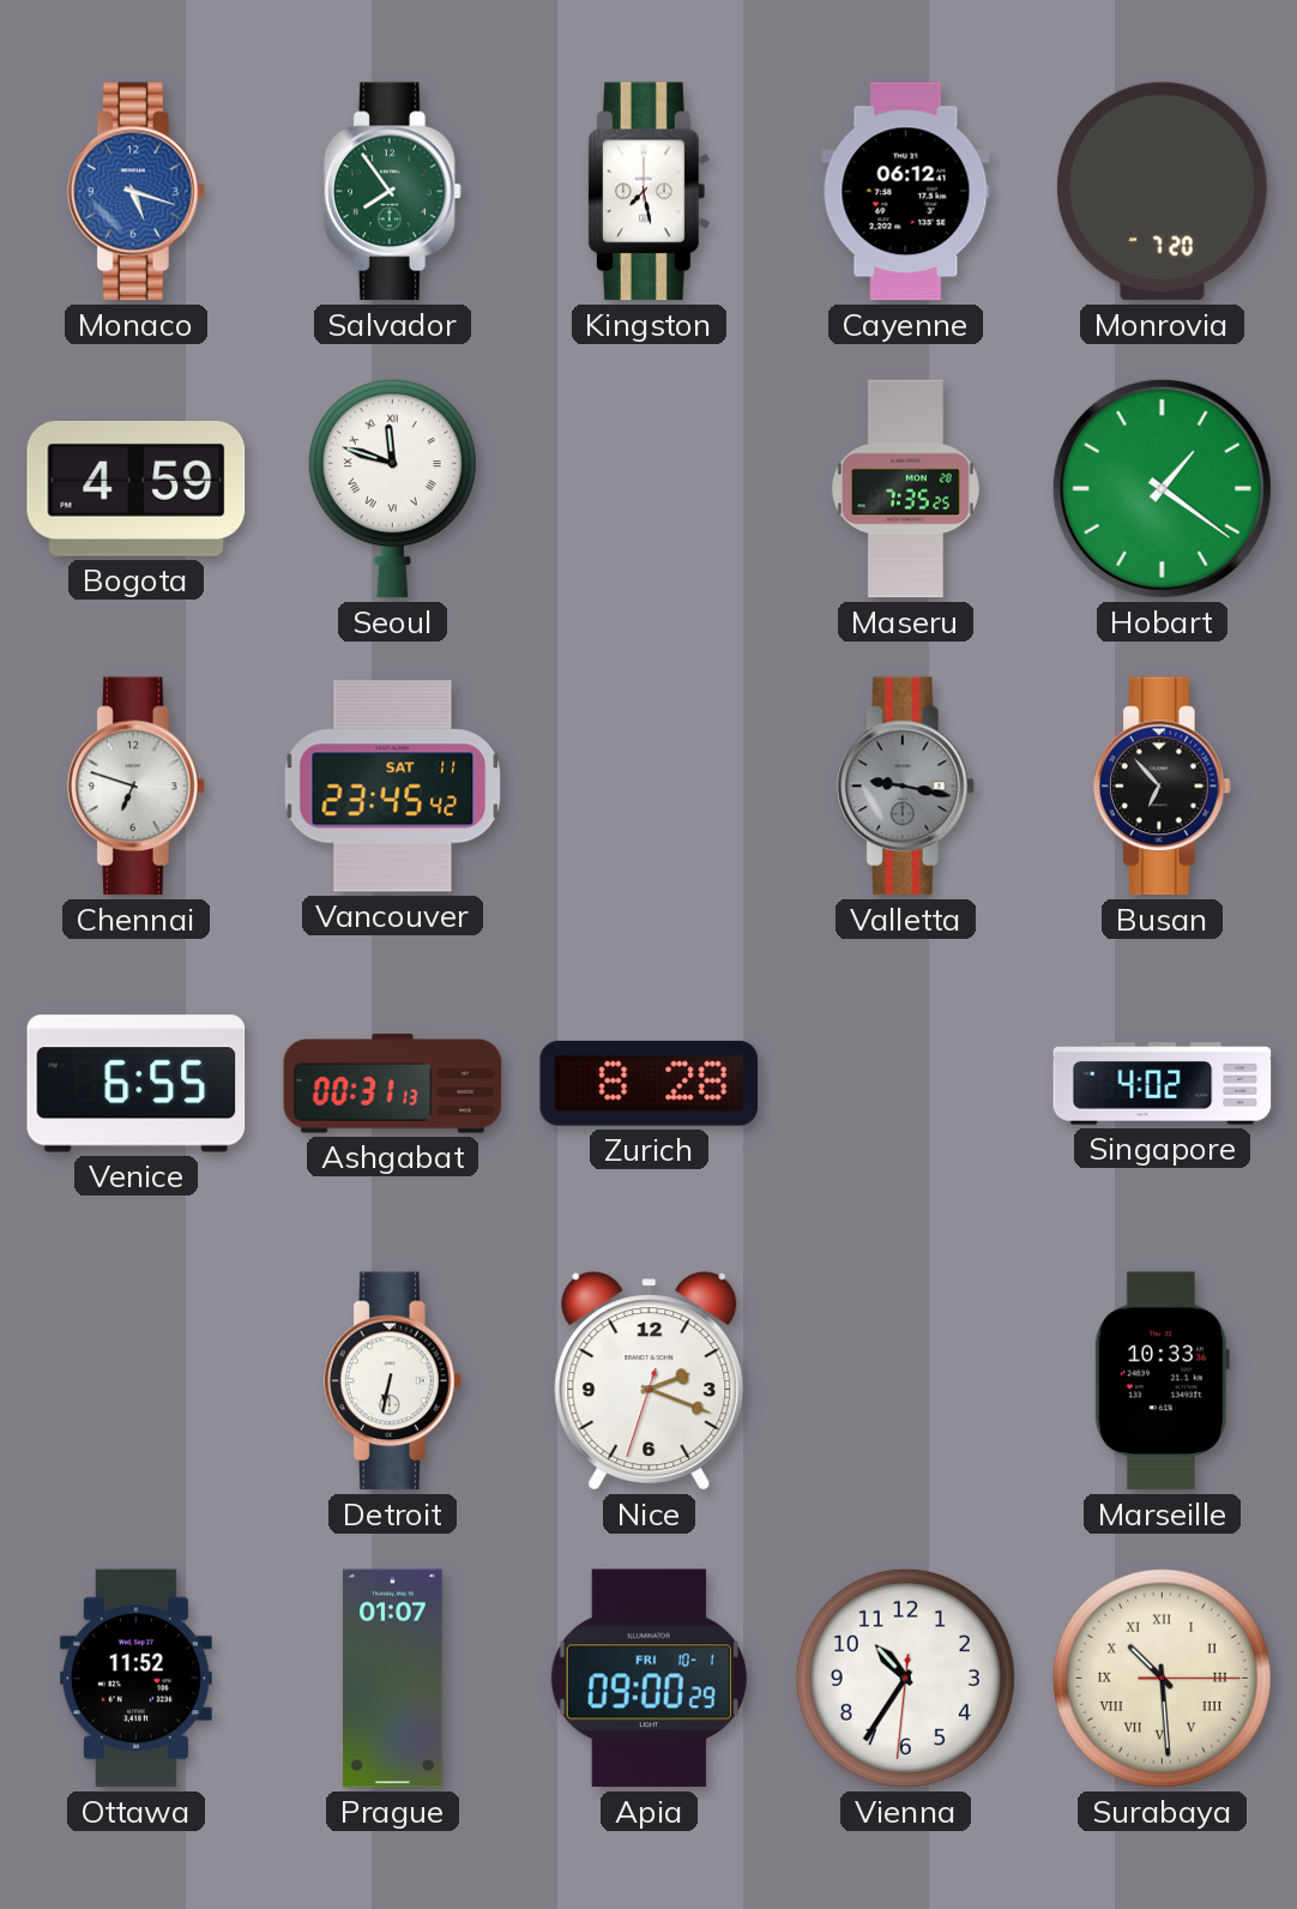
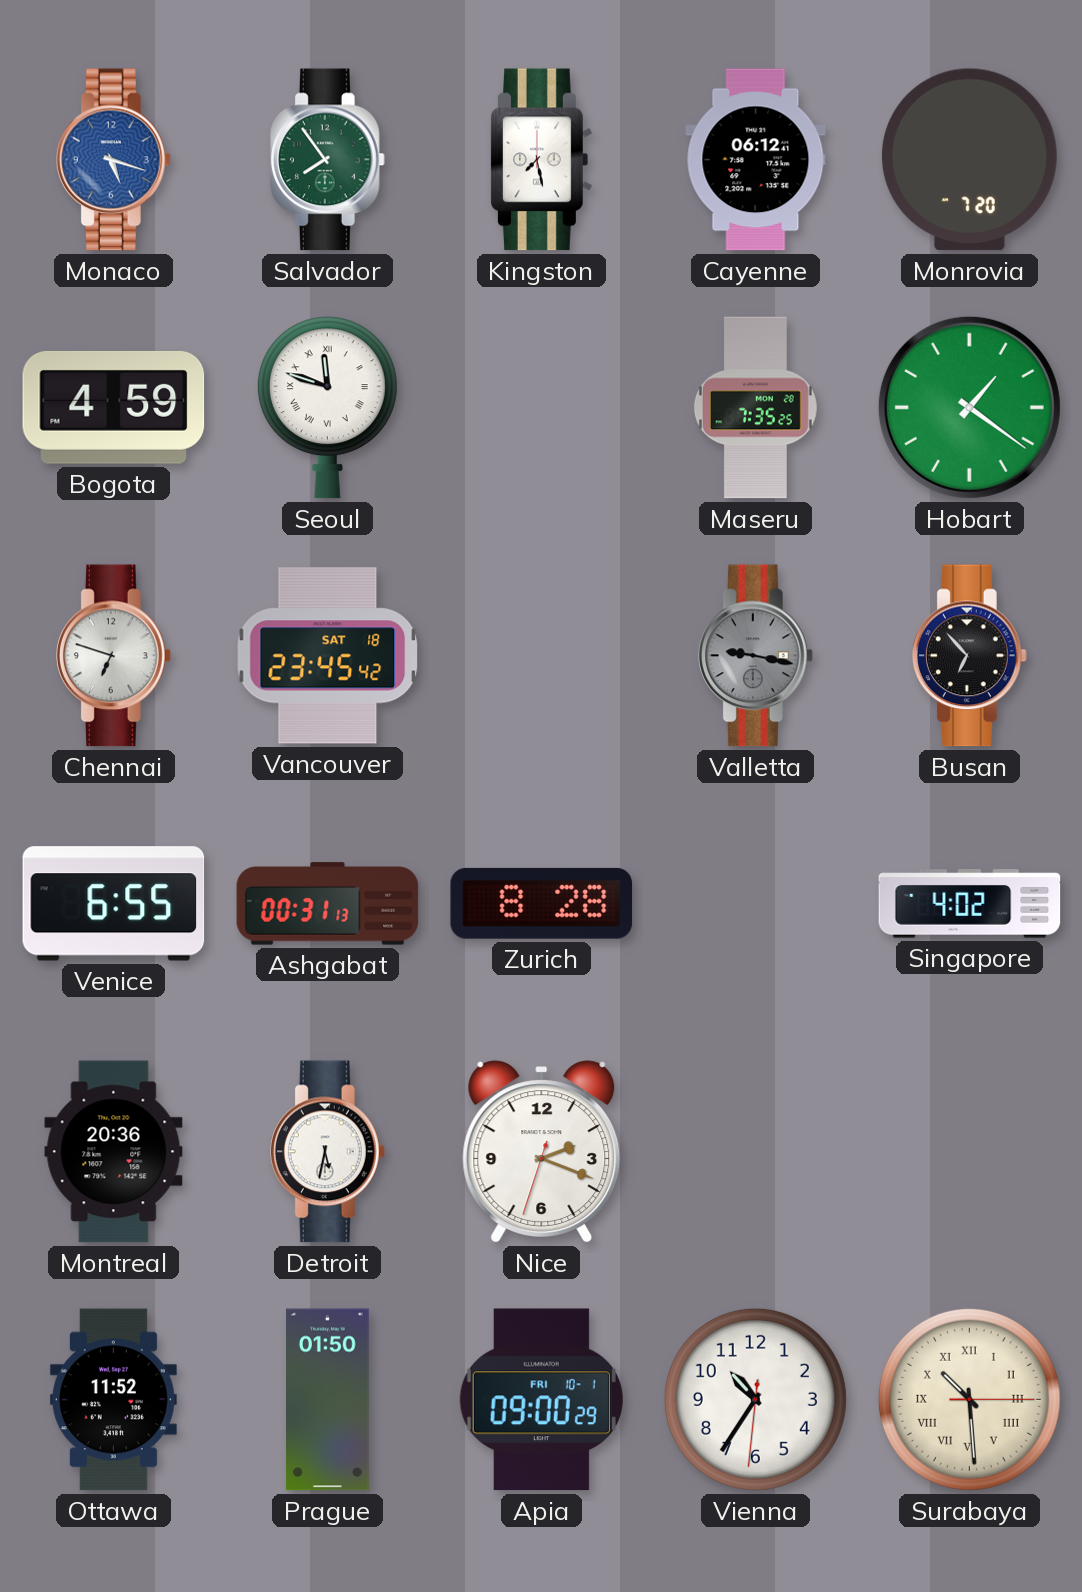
Vancouver date: SAT 11 -> SAT 18
Montreal: none -> 20:36
Detroit: 6:32 -> 5:32
Marseille: 10:33 -> none
Prague: 01:07 -> 01:50
